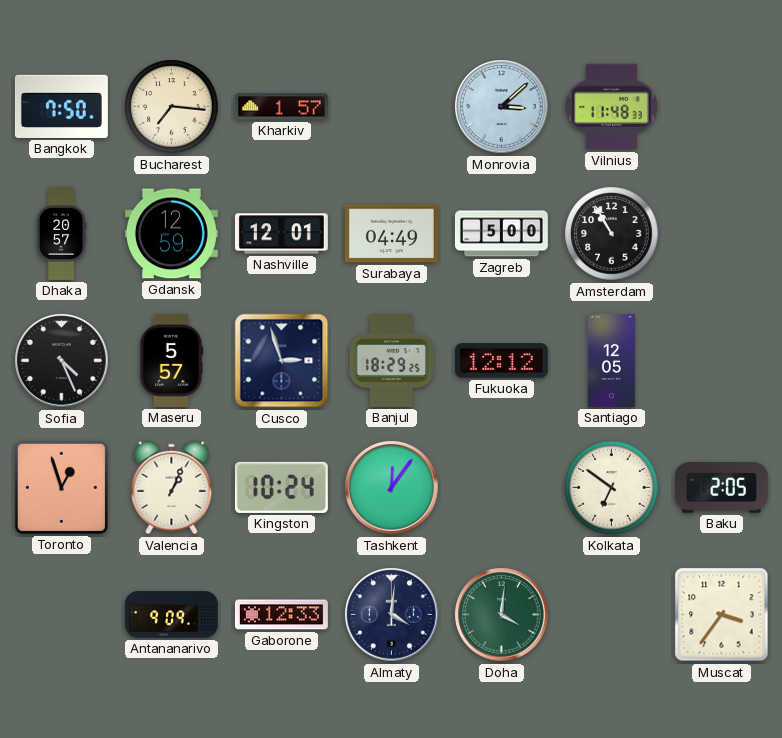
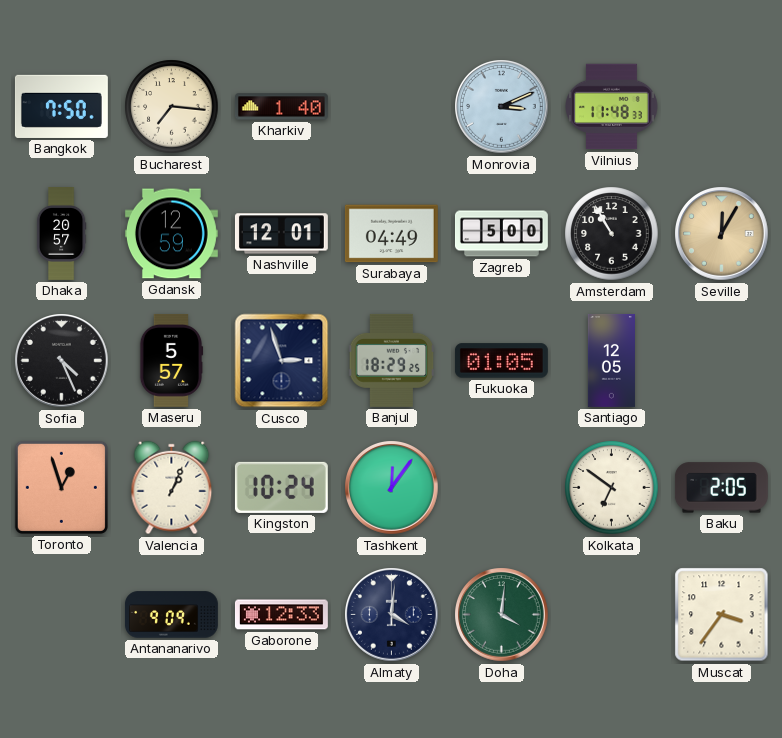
Kharkiv: 1:57 -> 1:40
Monrovia: 3:08 -> 3:11
Seville: none -> 12:05
Fukuoka: 12:12 -> 01:05
